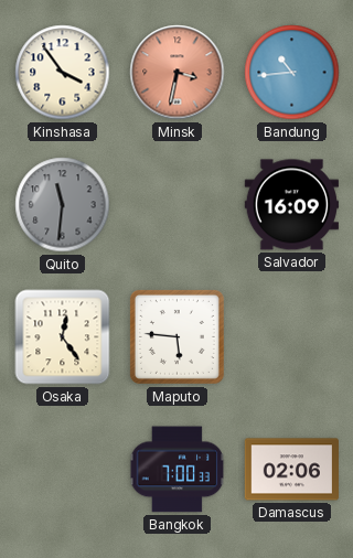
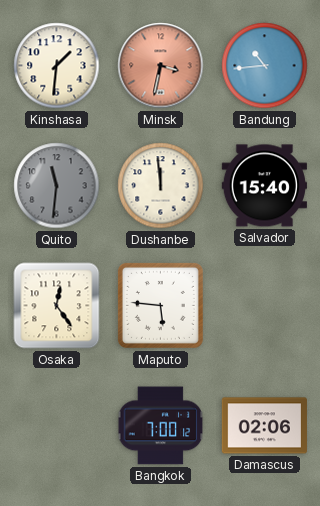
Kinshasa: 3:54 -> 1:31
Dushanbe: none -> 11:59
Salvador: 16:09 -> 15:40
Bangkok: 7:00:33 -> 7:00:12
